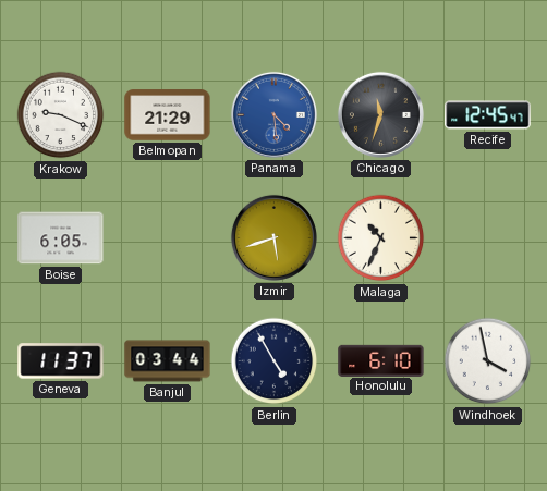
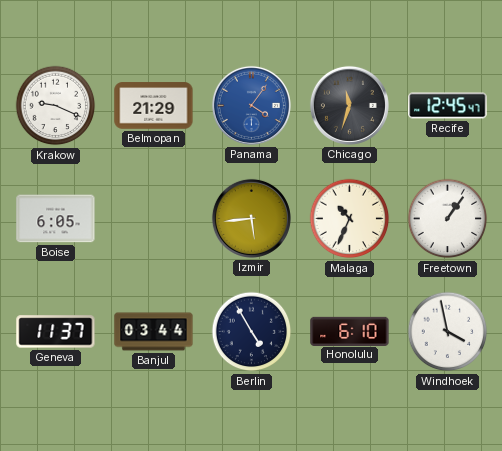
Panama: 4:29 -> 4:06
Izmir: 5:42 -> 5:44
Freetown: none -> 1:06
